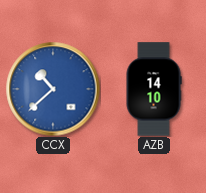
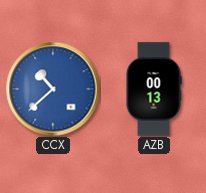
AZB: 14:10 -> 00:13
